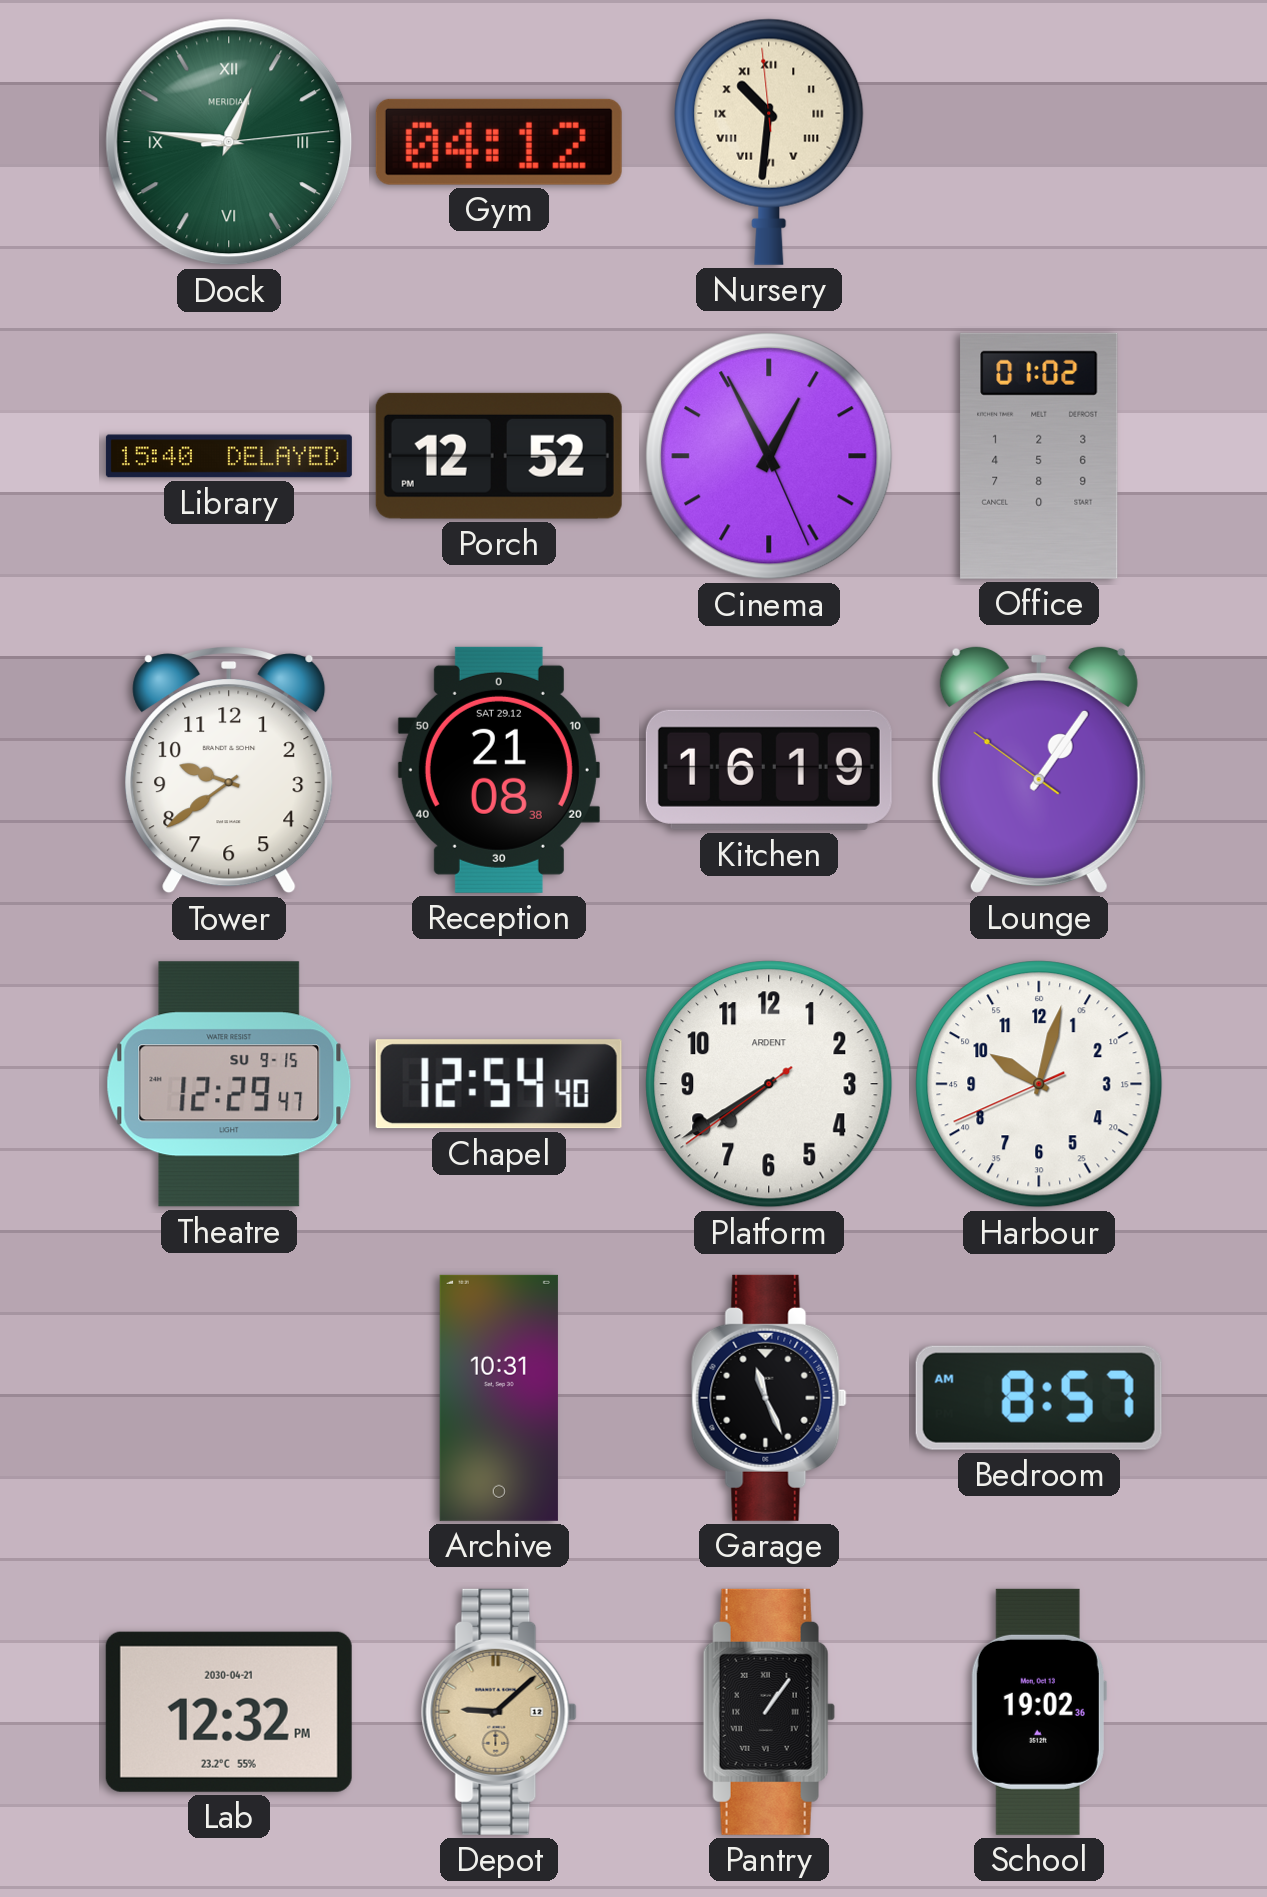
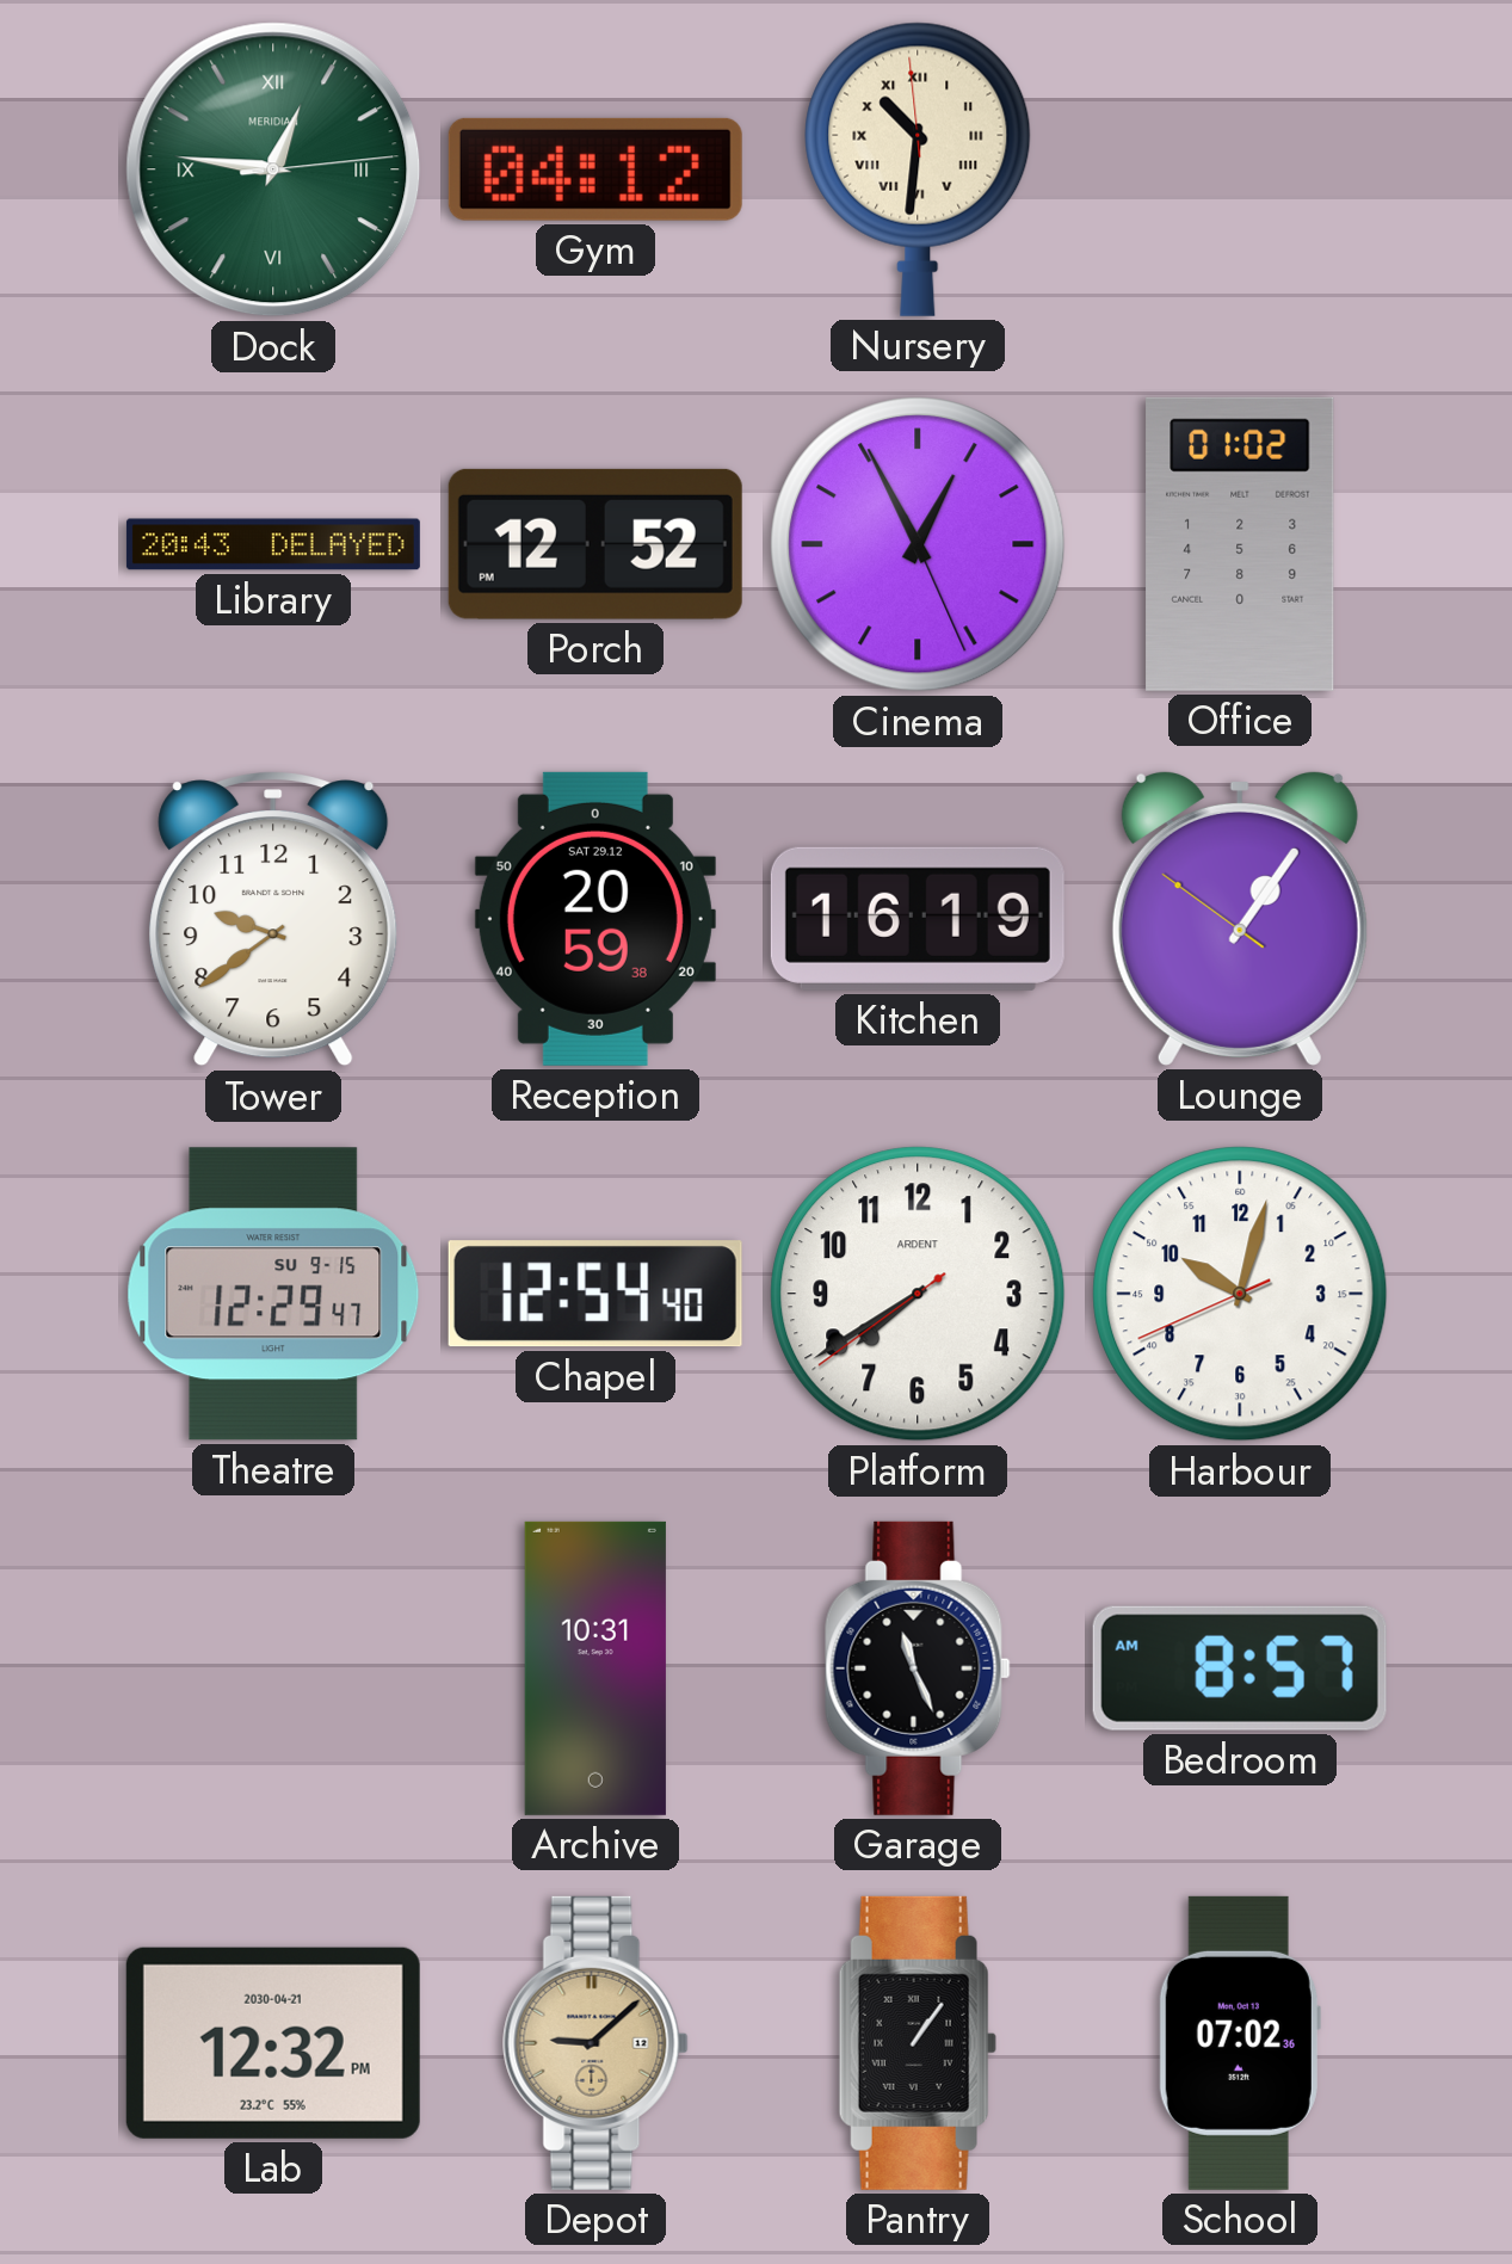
Library: 15:40 -> 20:43
Reception: 21:08 -> 20:59
School: 19:02 -> 07:02
